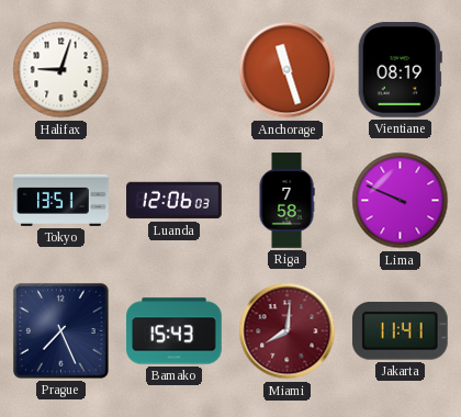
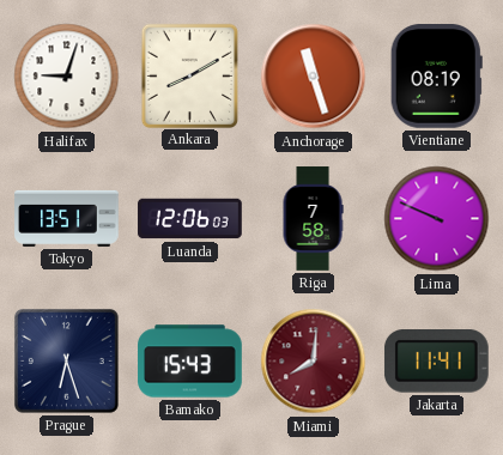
Ankara: none -> 8:10
Prague: 7:26 -> 6:27
